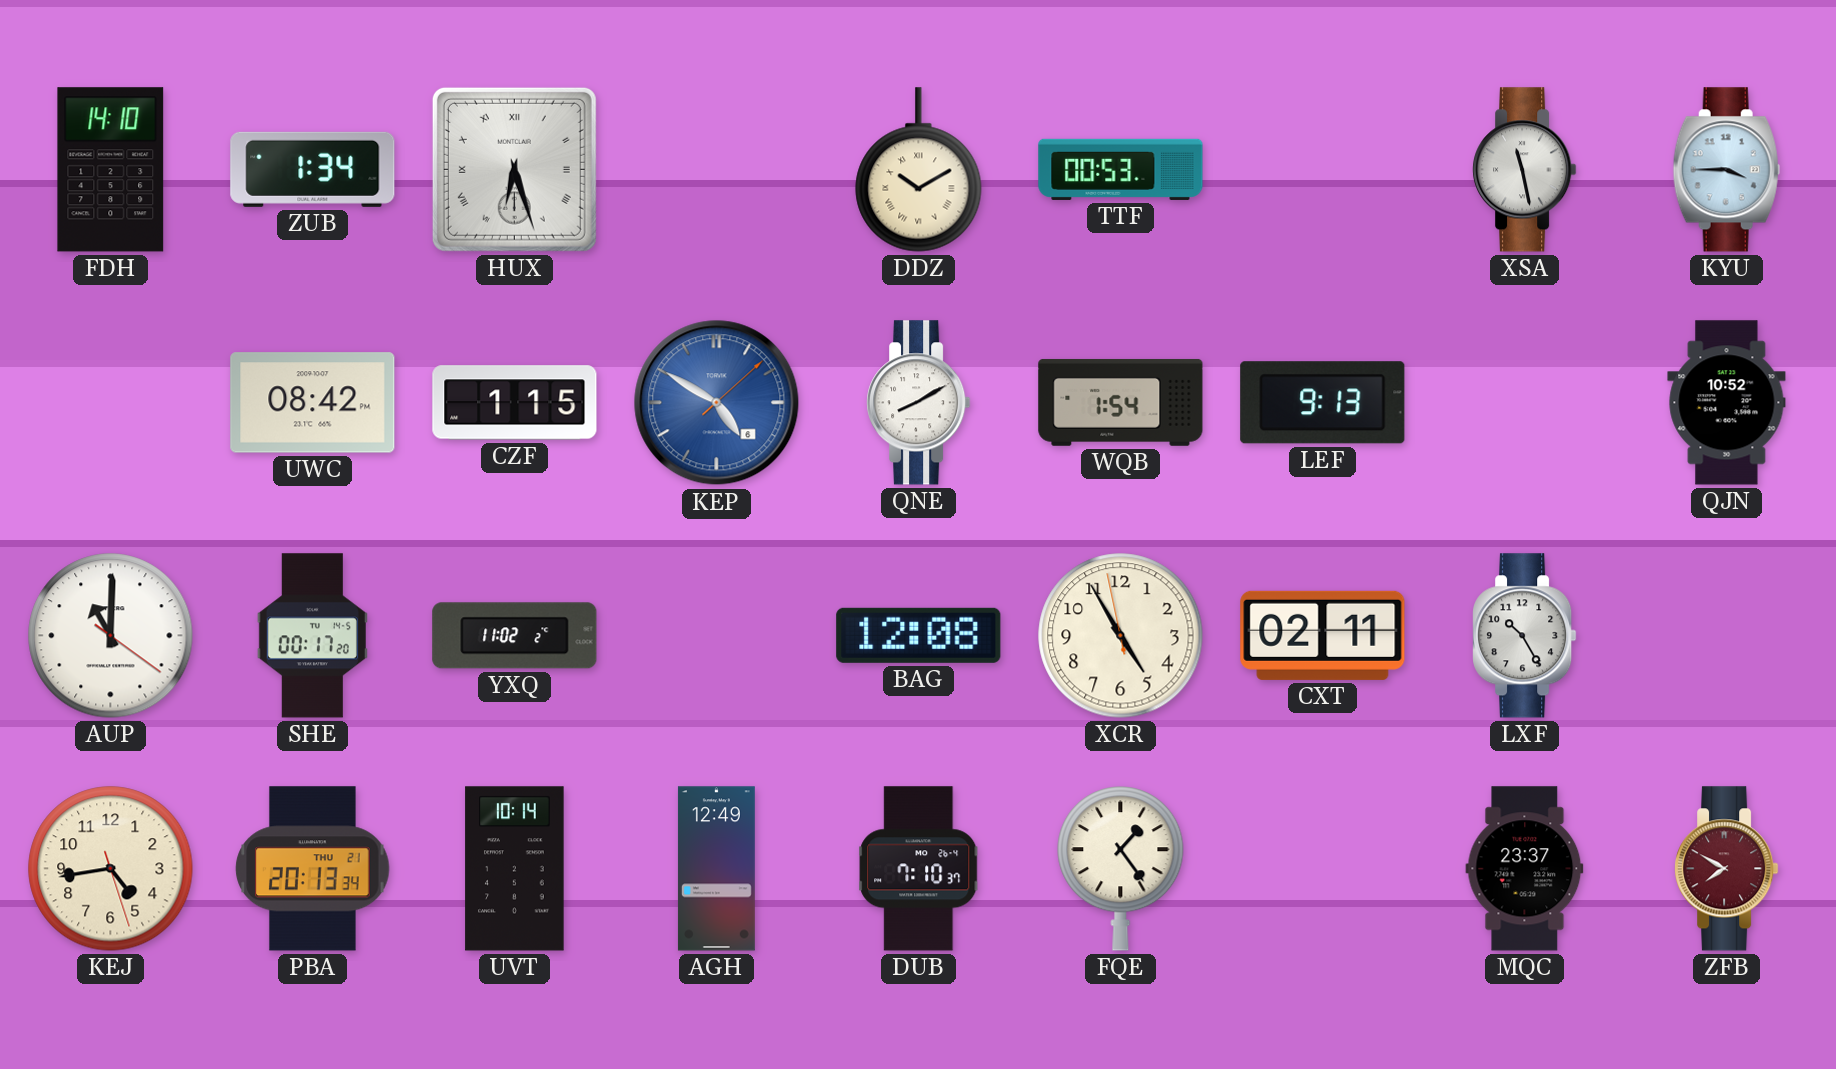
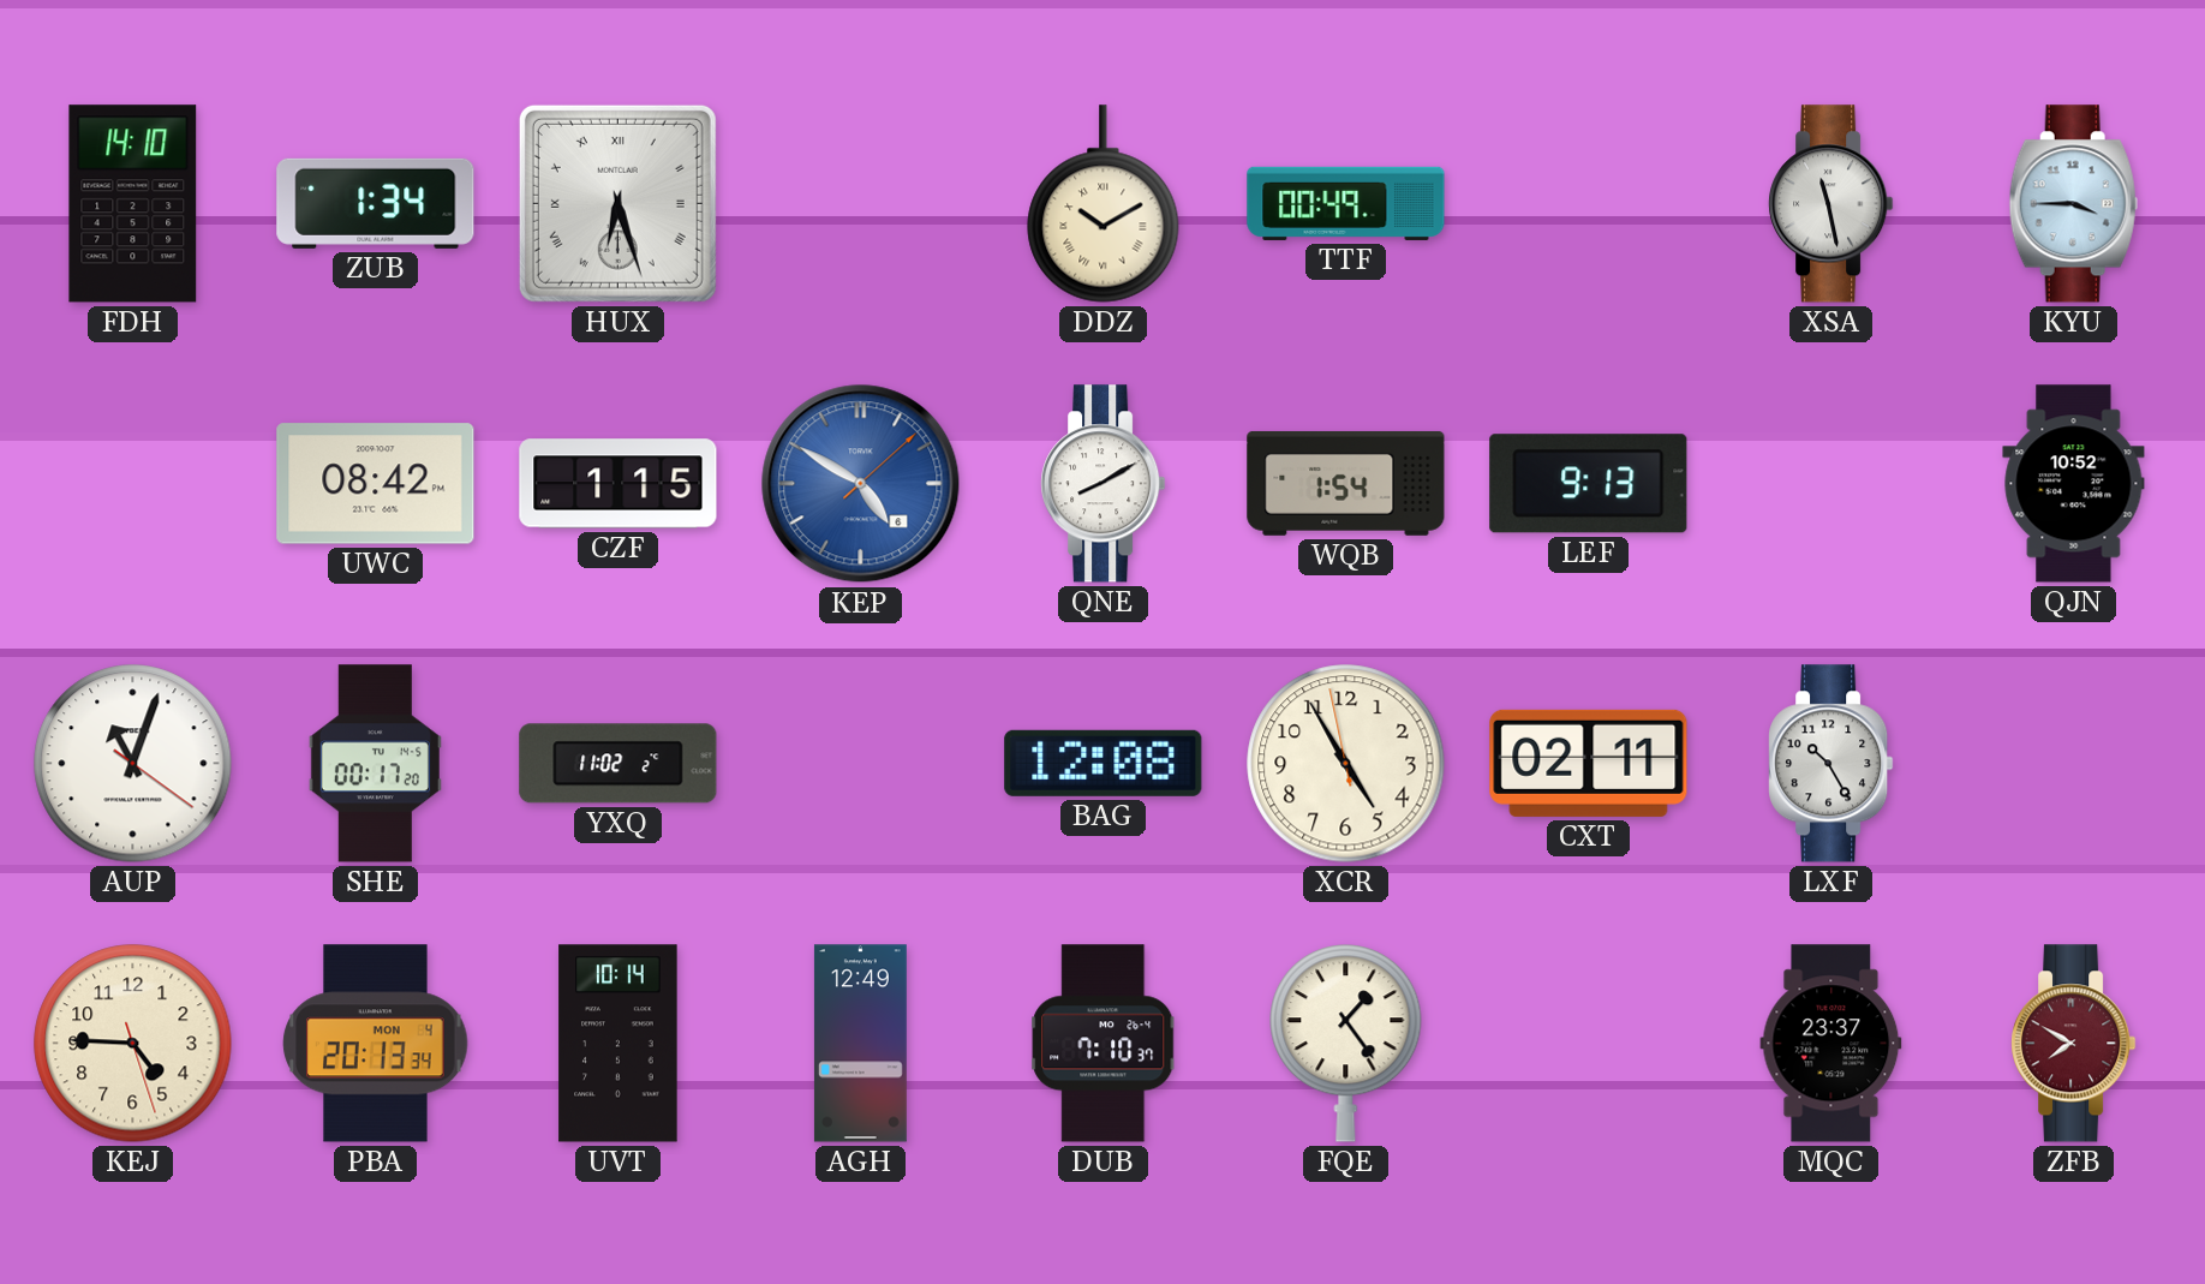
TTF: 00:53 -> 00:49
AUP: 11:00 -> 11:03
KEJ: 4:43 -> 4:45
PBA date: THU 21 -> MON 4
